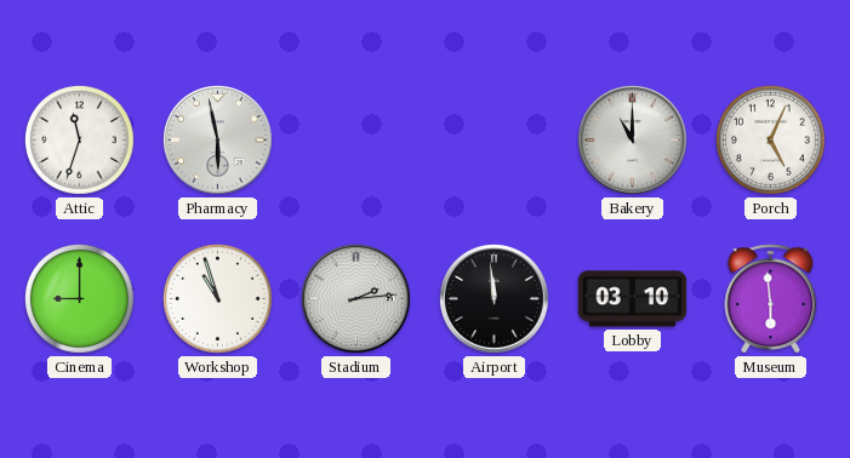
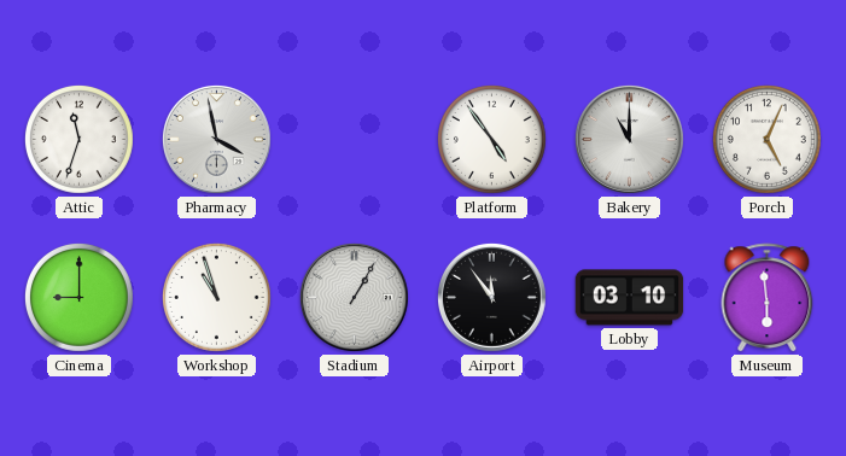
Pharmacy: 5:58 -> 3:58
Platform: none -> 4:54
Stadium: 2:14 -> 1:05
Airport: 11:59 -> 11:54
